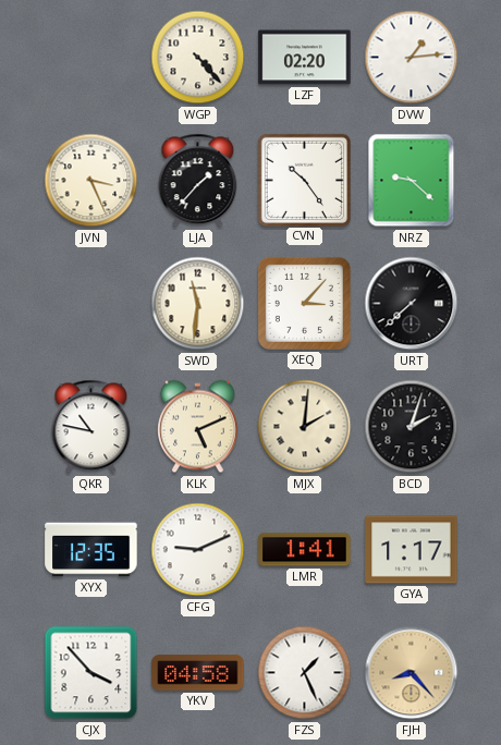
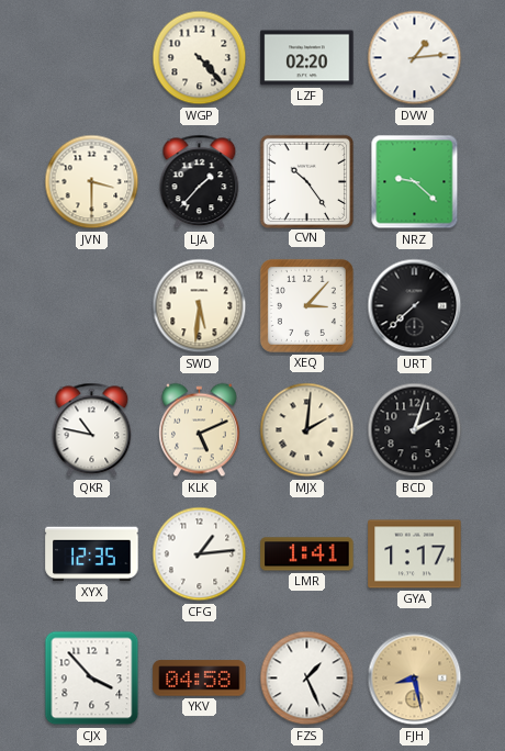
JVN: 3:26 -> 3:30
SWD: 11:31 -> 5:31
CFG: 9:11 -> 1:14
FJH: 8:23 -> 8:28
